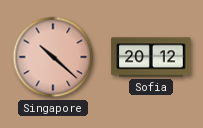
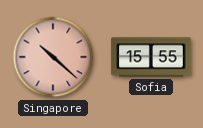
Sofia: 20:12 -> 15:55
